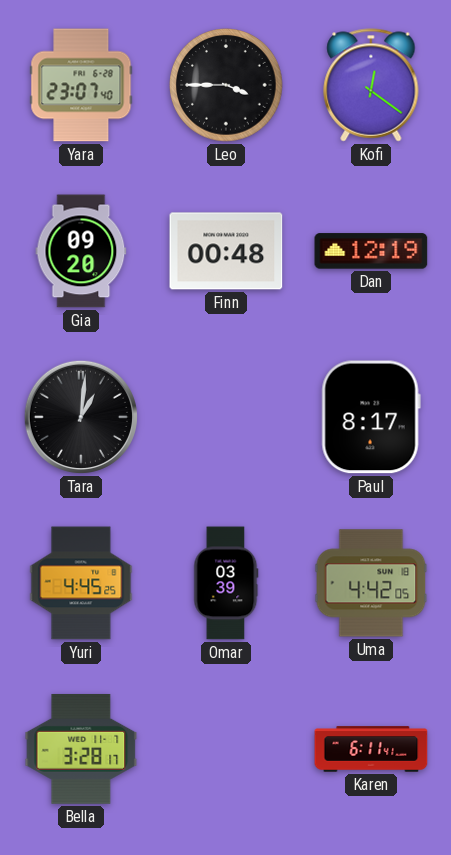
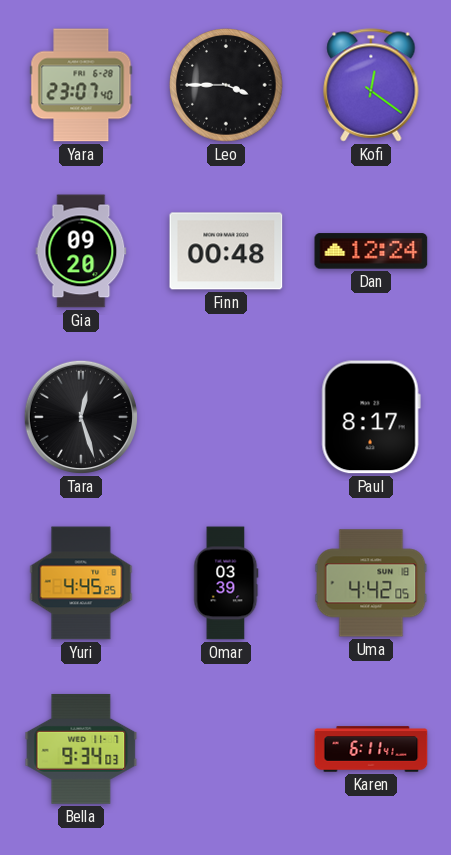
Dan: 12:19 -> 12:24
Tara: 1:01 -> 12:27
Bella: 3:28 -> 9:34
